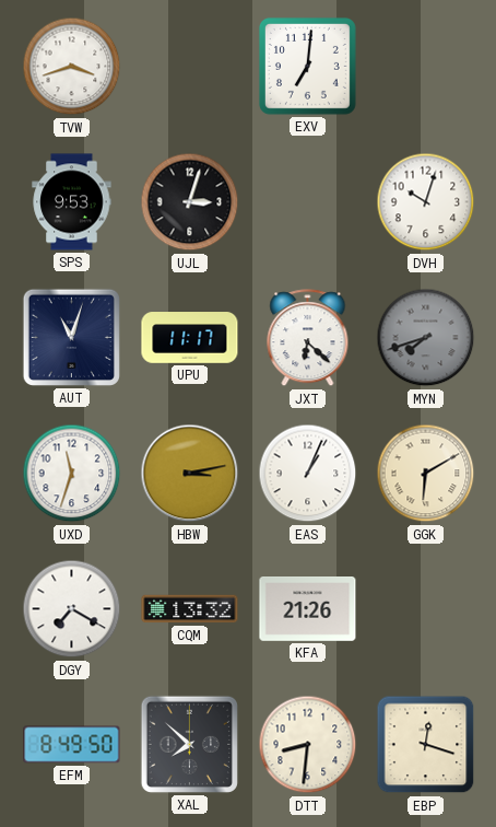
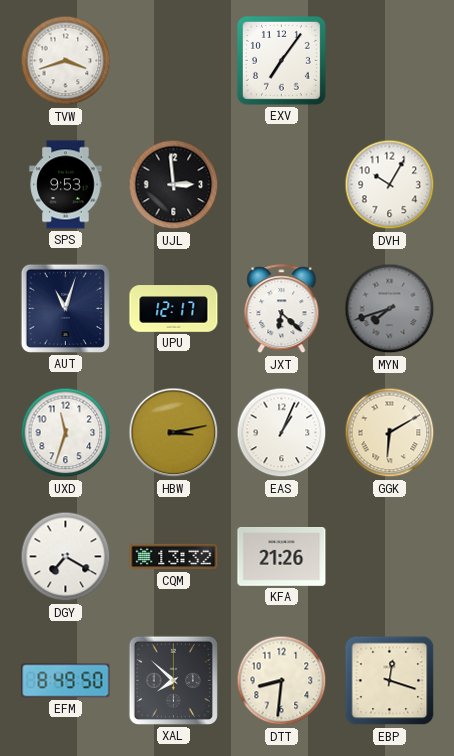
EXV: 7:01 -> 7:06
UJL: 3:03 -> 2:59
DVH: 10:03 -> 10:05
UPU: 11:17 -> 12:17
